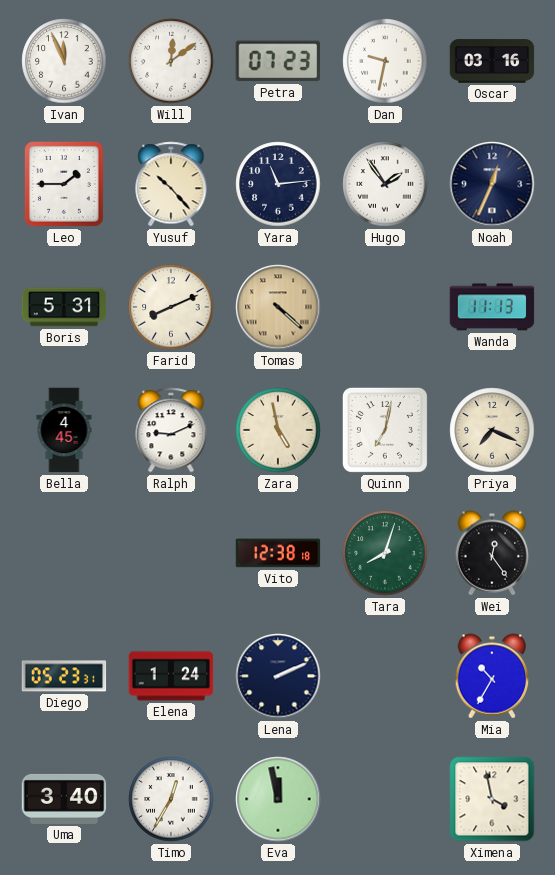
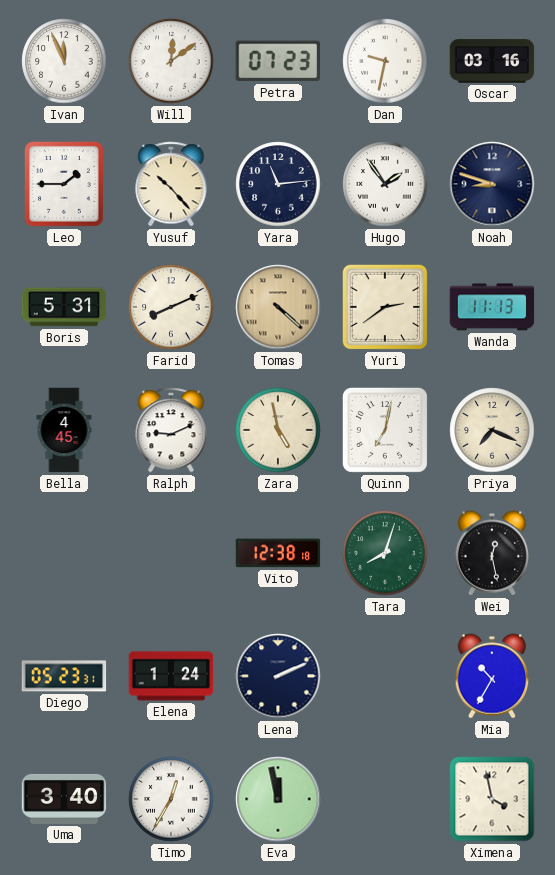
Noah: 12:34 -> 8:48
Yuri: none -> 2:39
Wei: 12:24 -> 12:28
